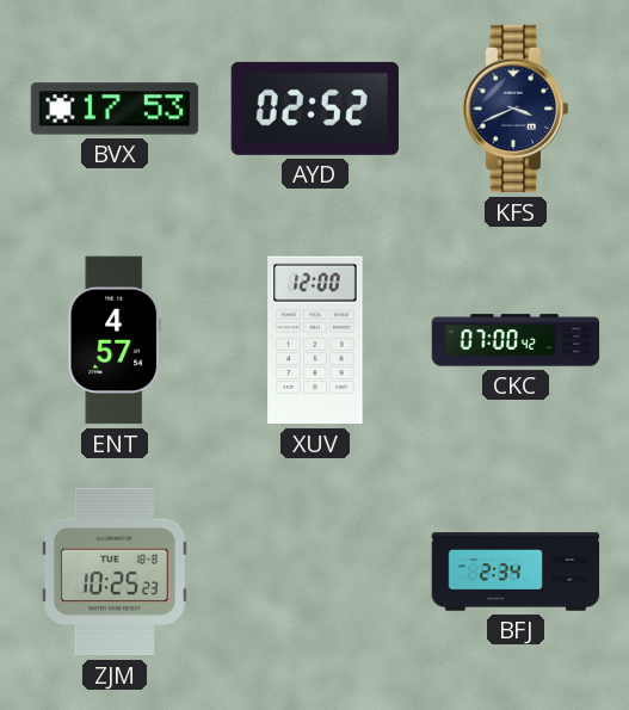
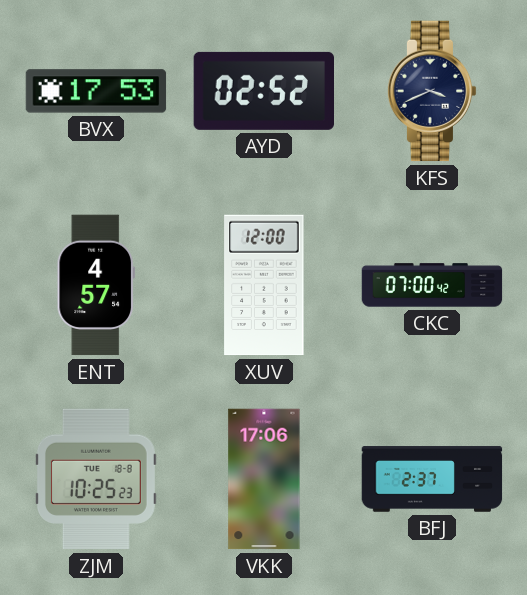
VKK: none -> 17:06
BFJ: 2:34 -> 2:37
